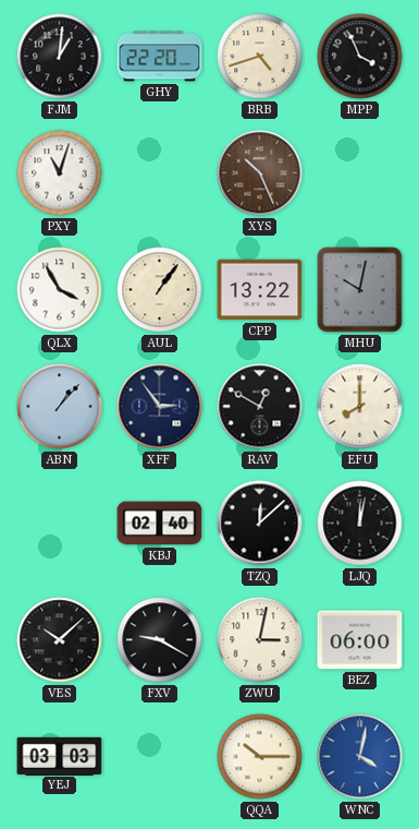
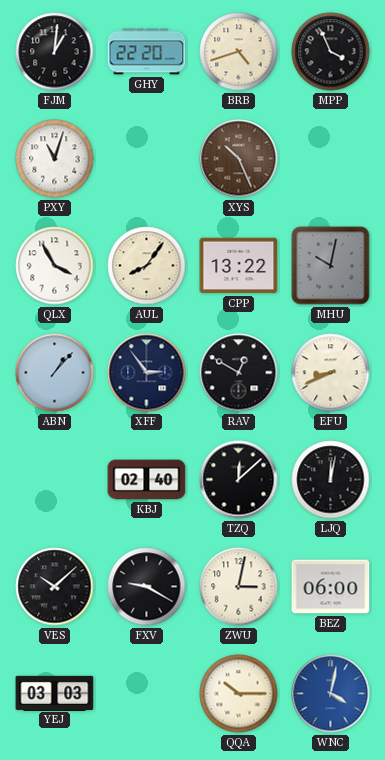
AUL: 1:06 -> 8:06
EFU: 8:00 -> 8:41
